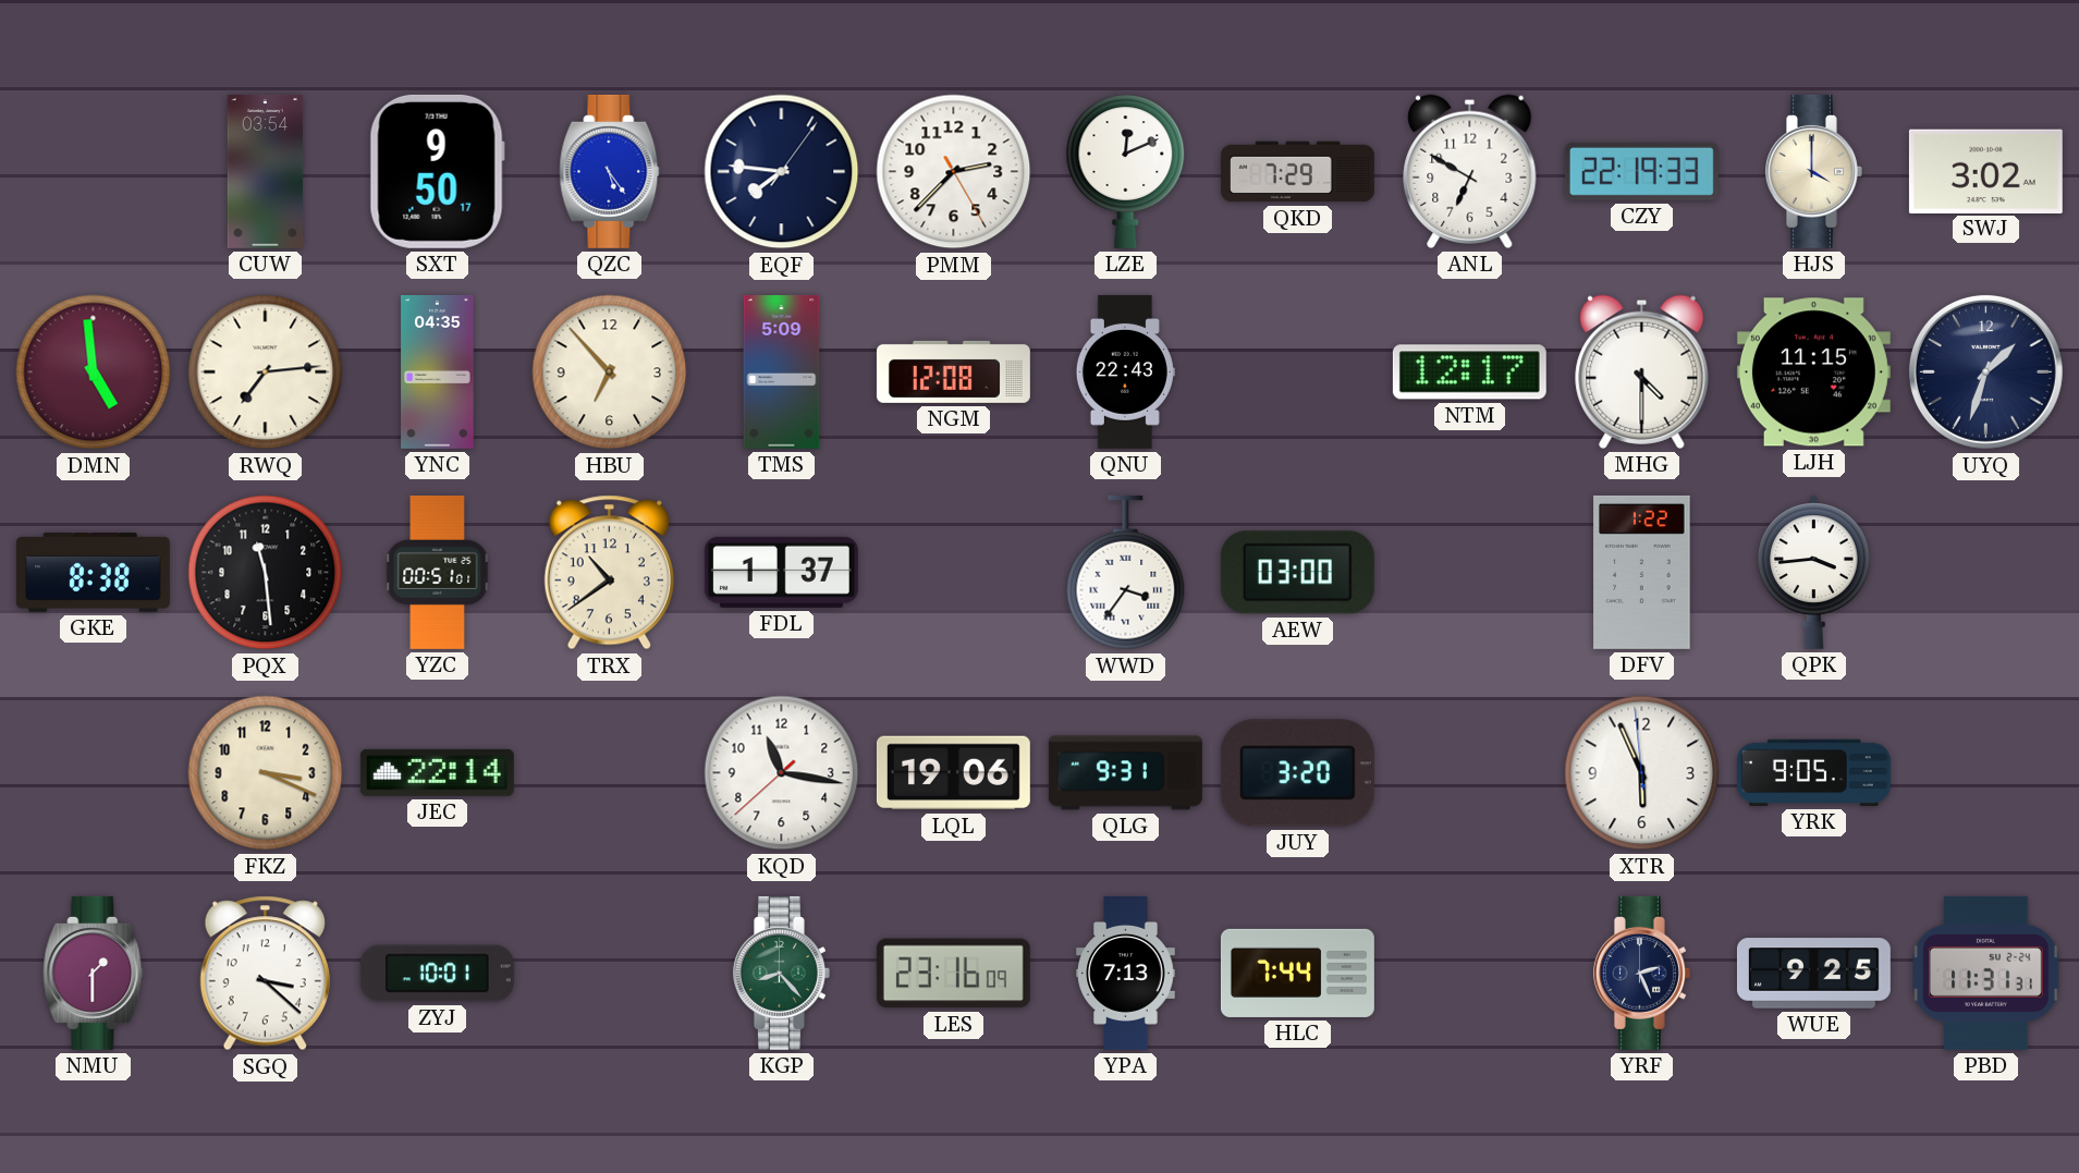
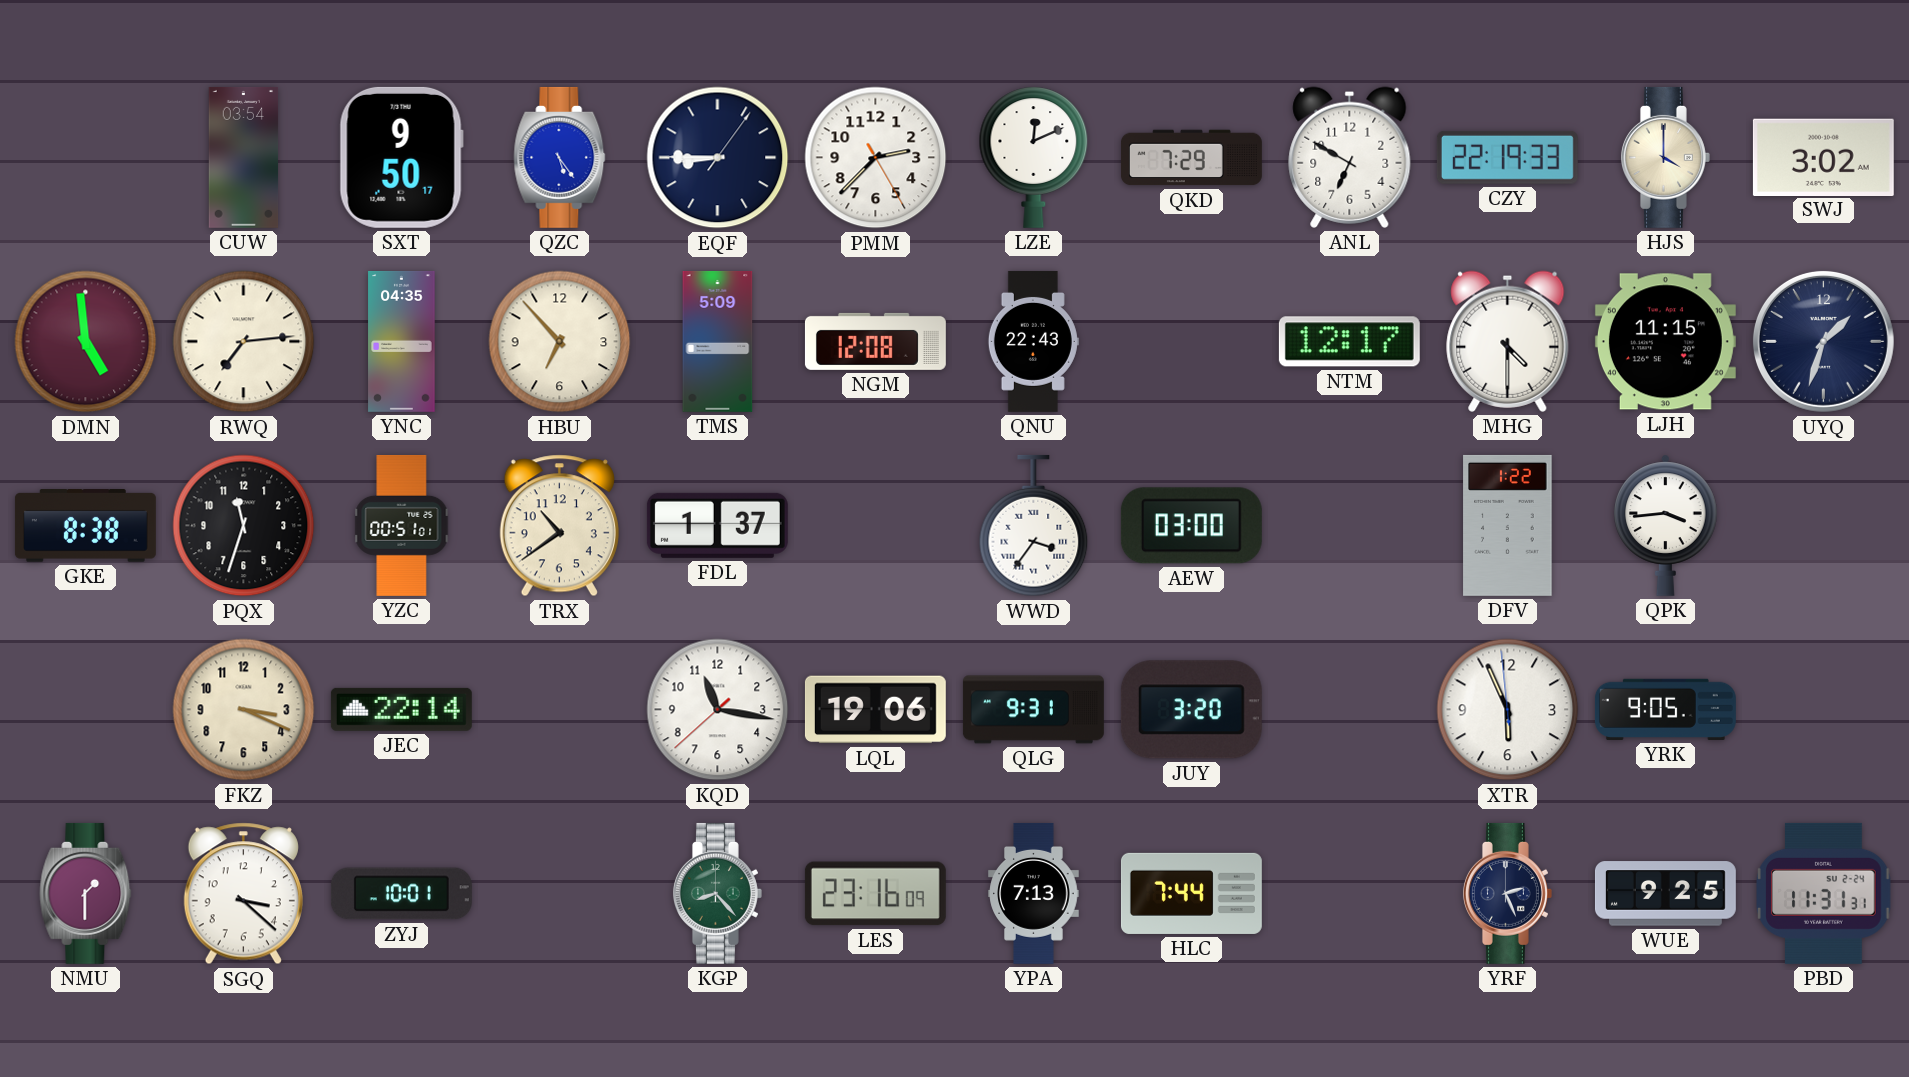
EQF: 7:46 -> 8:45
PQX: 11:29 -> 11:33
